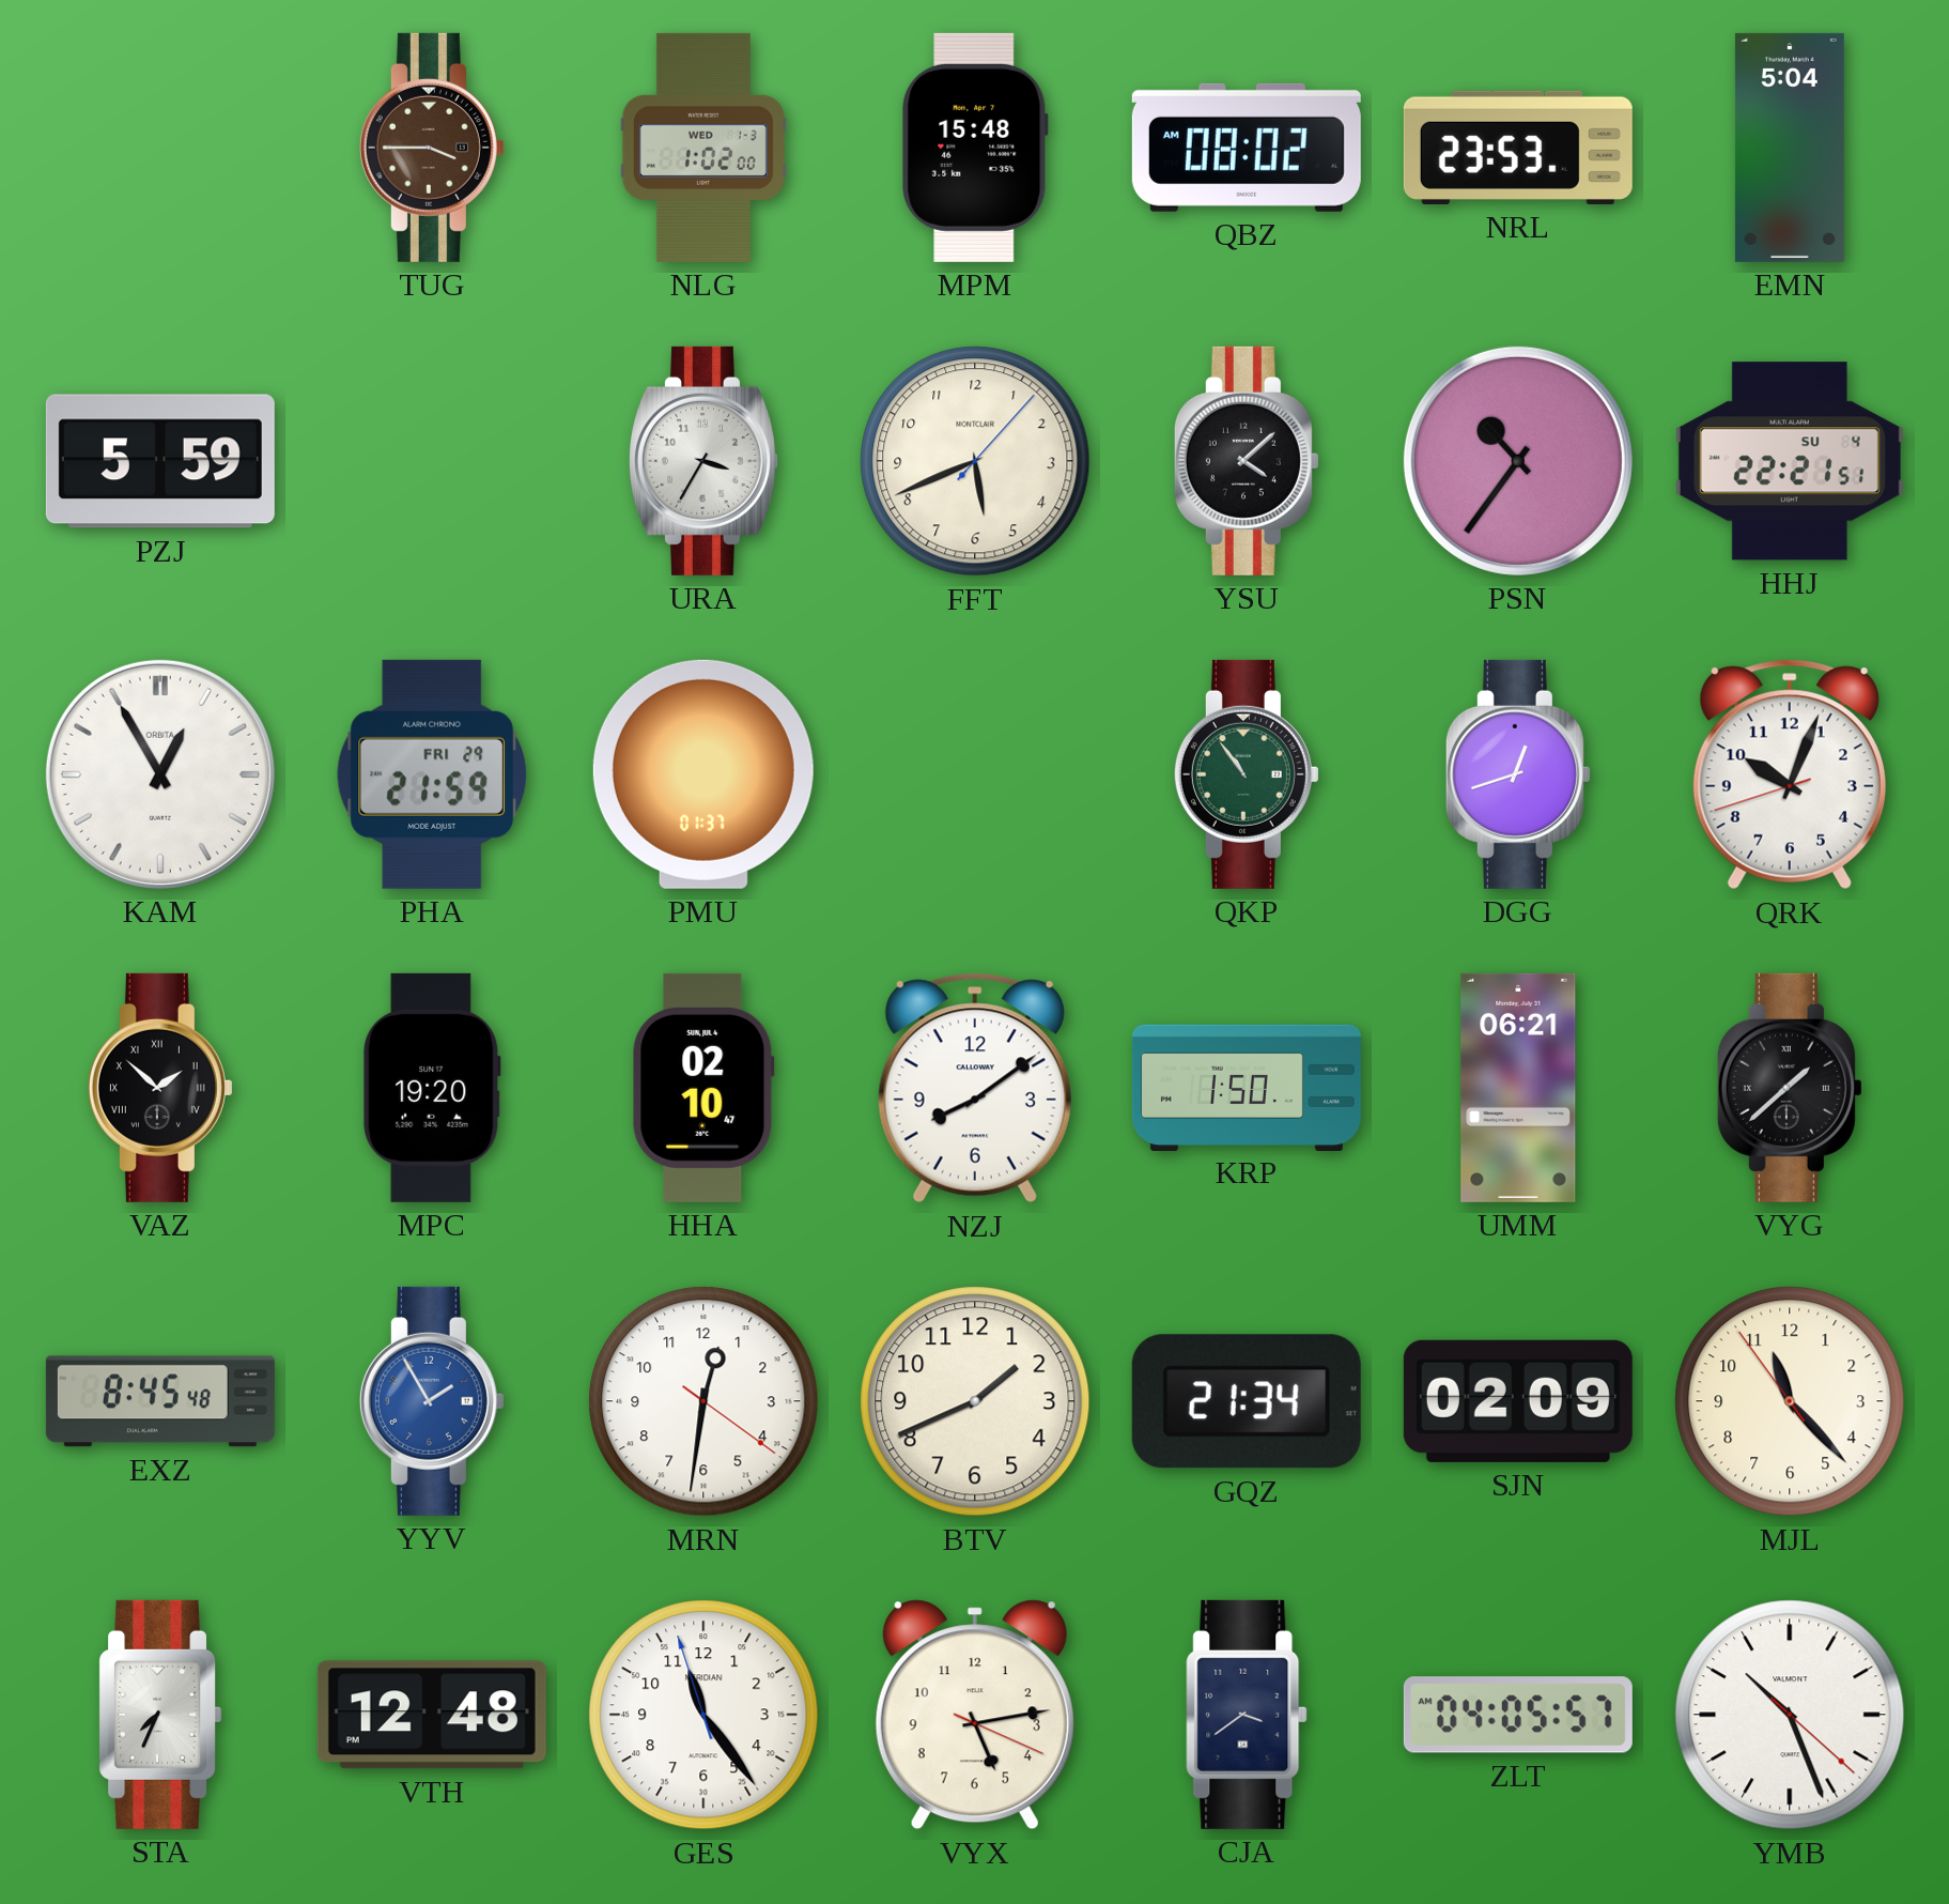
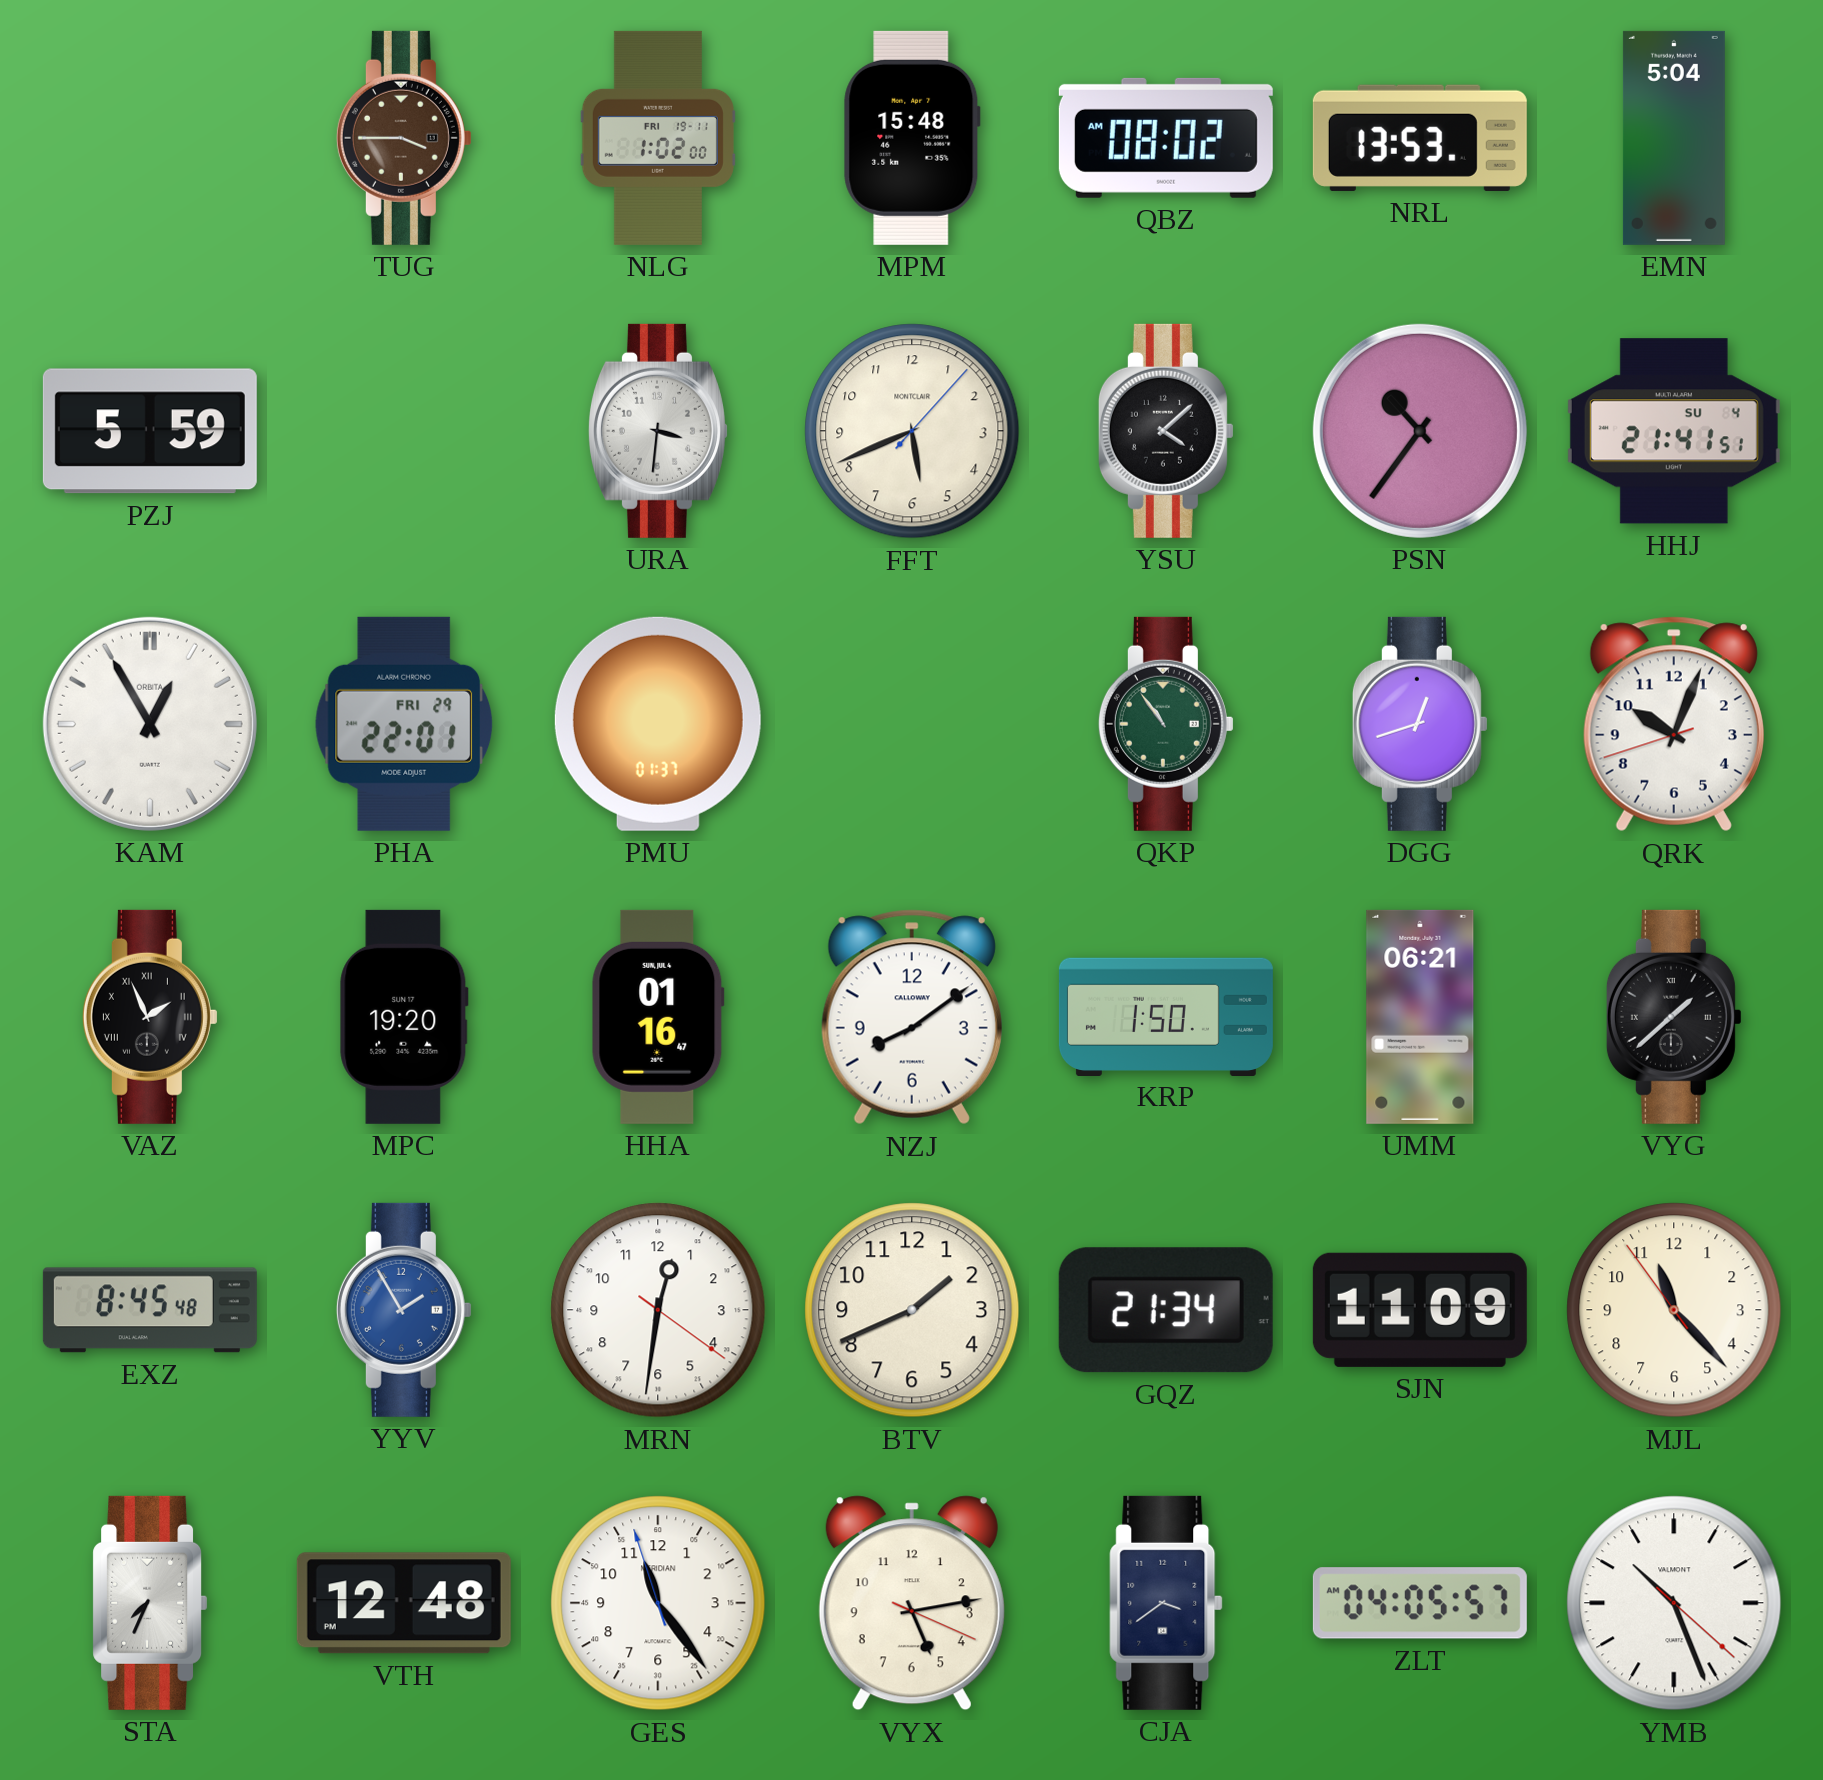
NLG date: WED 1-3 -> FRI 19-11
NRL: 23:53 -> 13:53
URA: 3:35 -> 3:31
HHJ: 22:21 -> 21:41
PHA: 21:59 -> 22:01
VAZ: 1:52 -> 1:56
HHA: 02:10 -> 01:16
SJN: 02:09 -> 11:09
